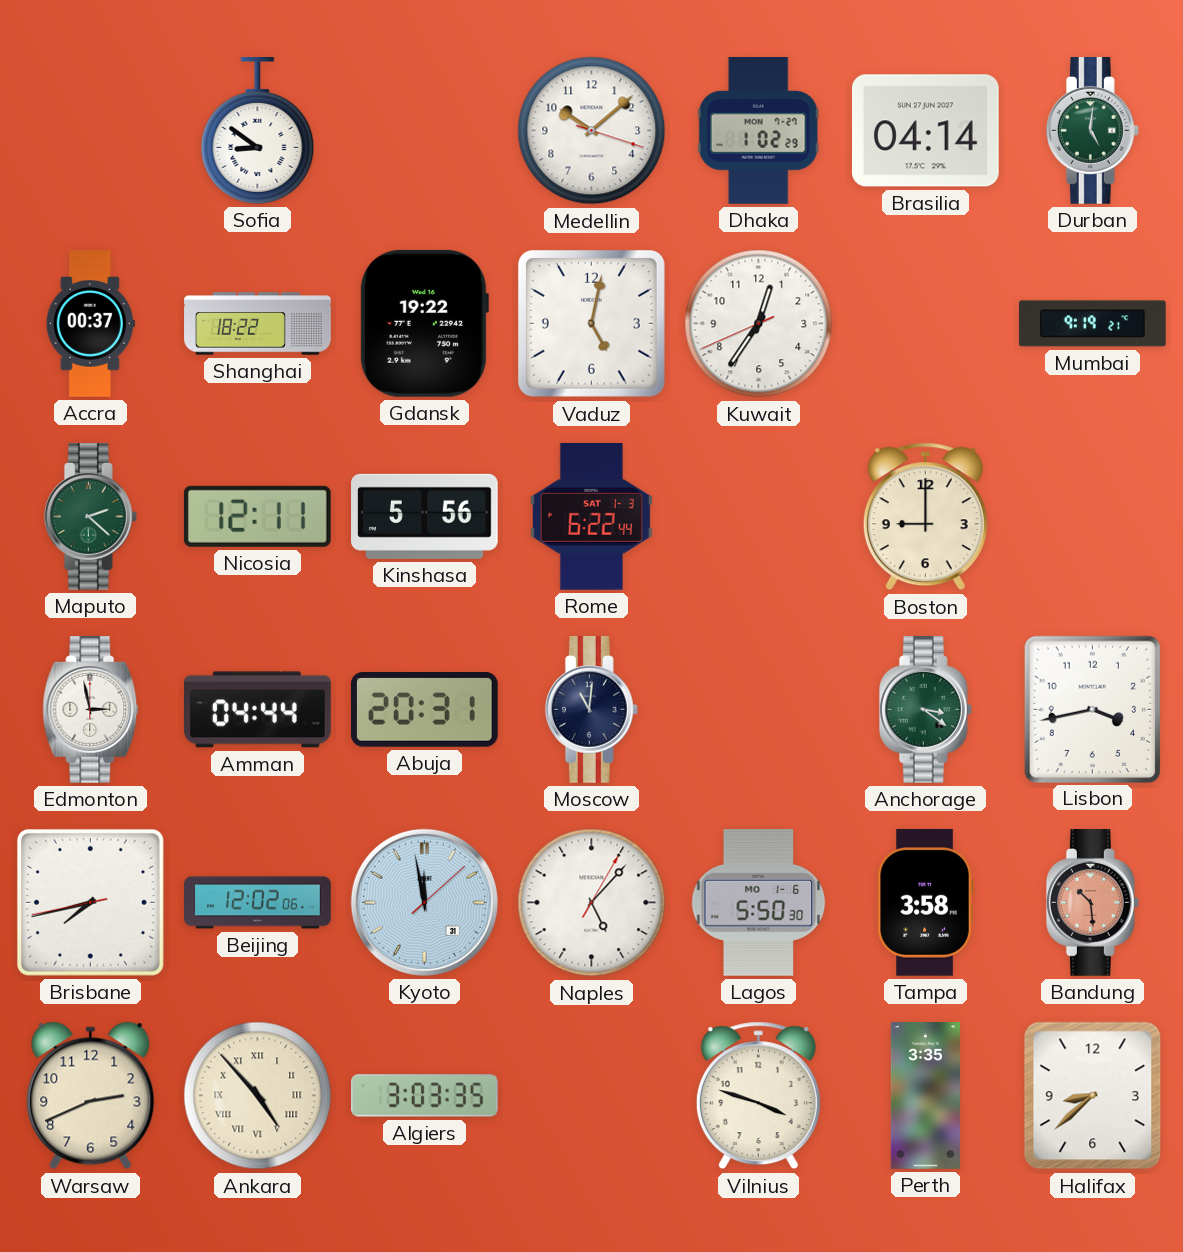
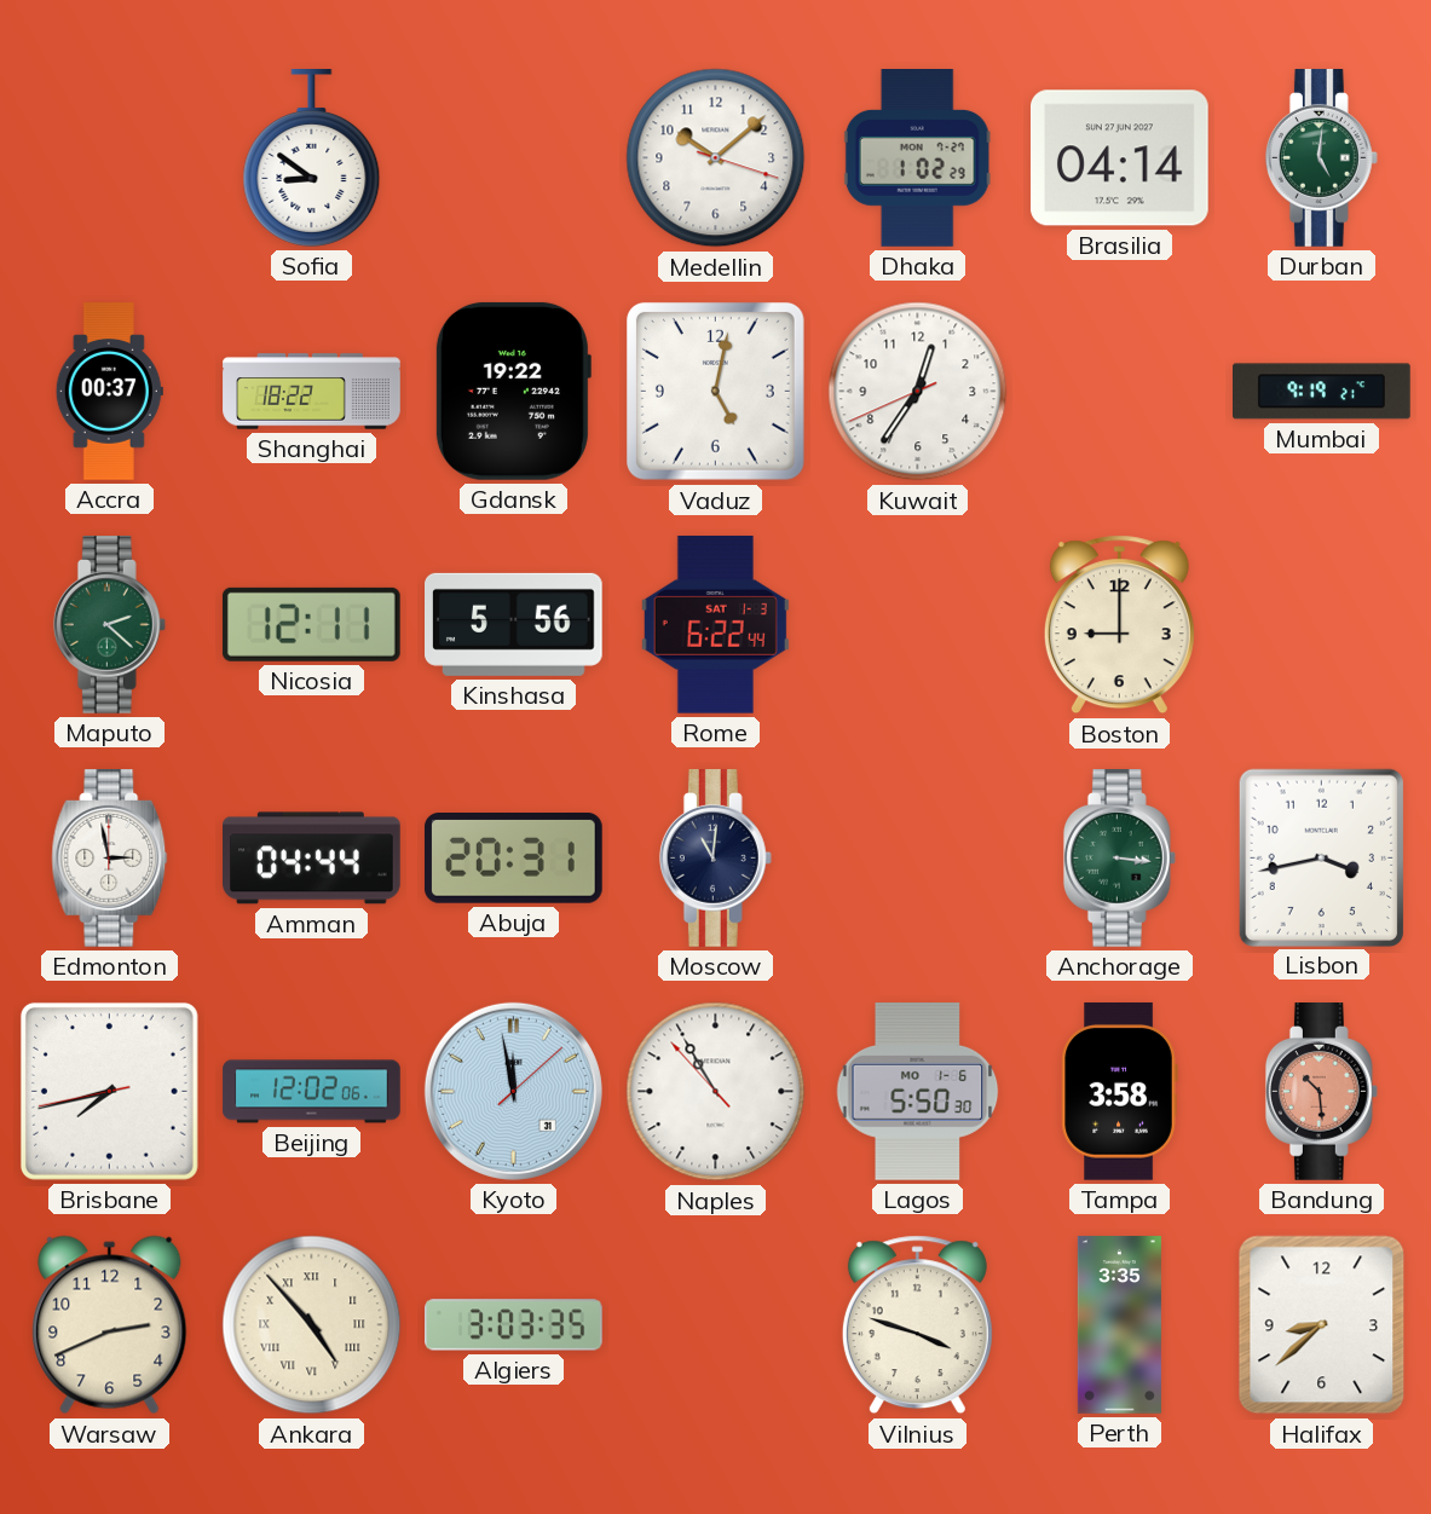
Anchorage: 3:21 -> 3:16
Naples: 5:07 -> 10:54
